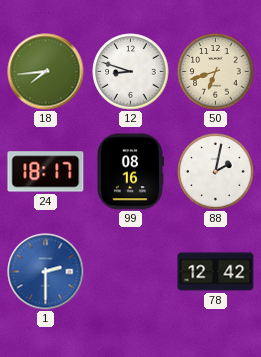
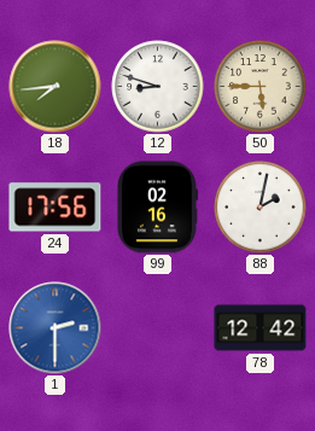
50: 6:42 -> 5:45
24: 18:17 -> 17:56
99: 08:16 -> 02:16
